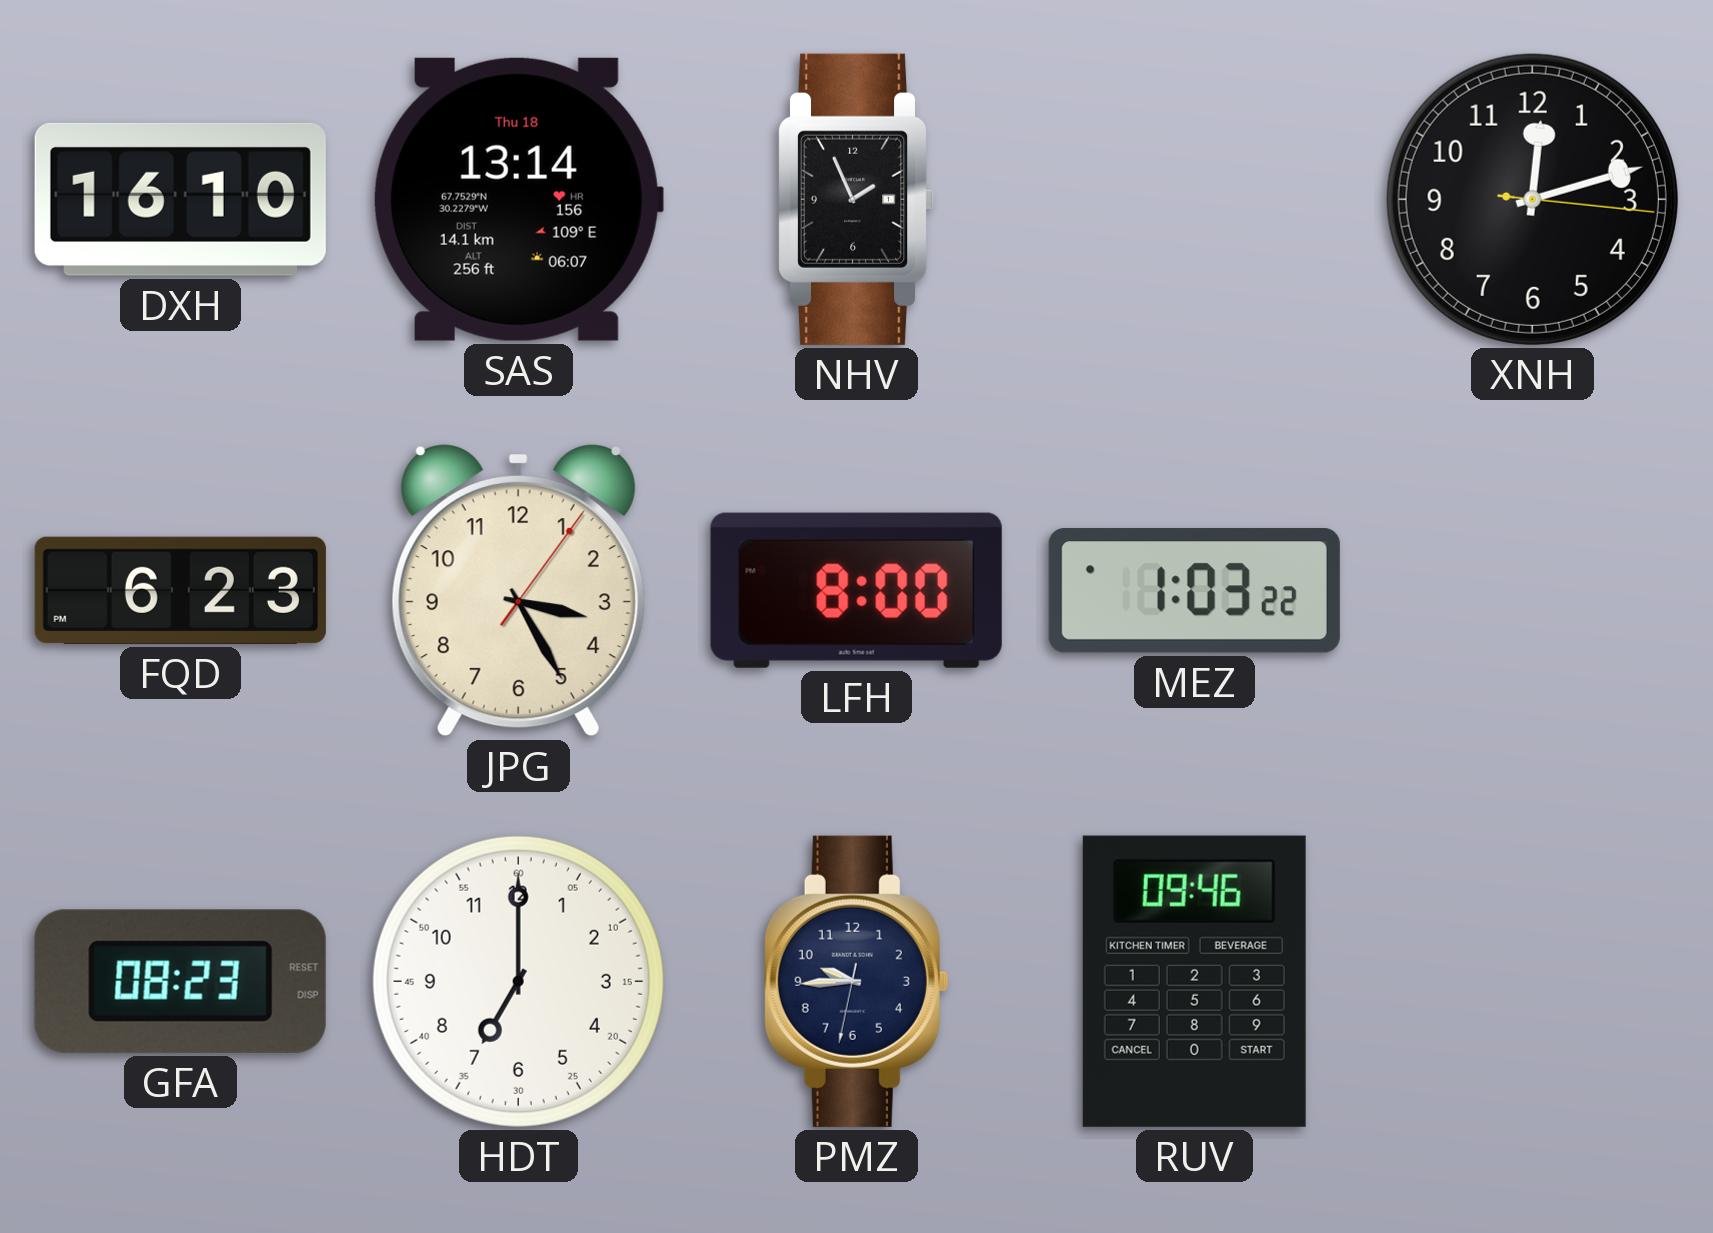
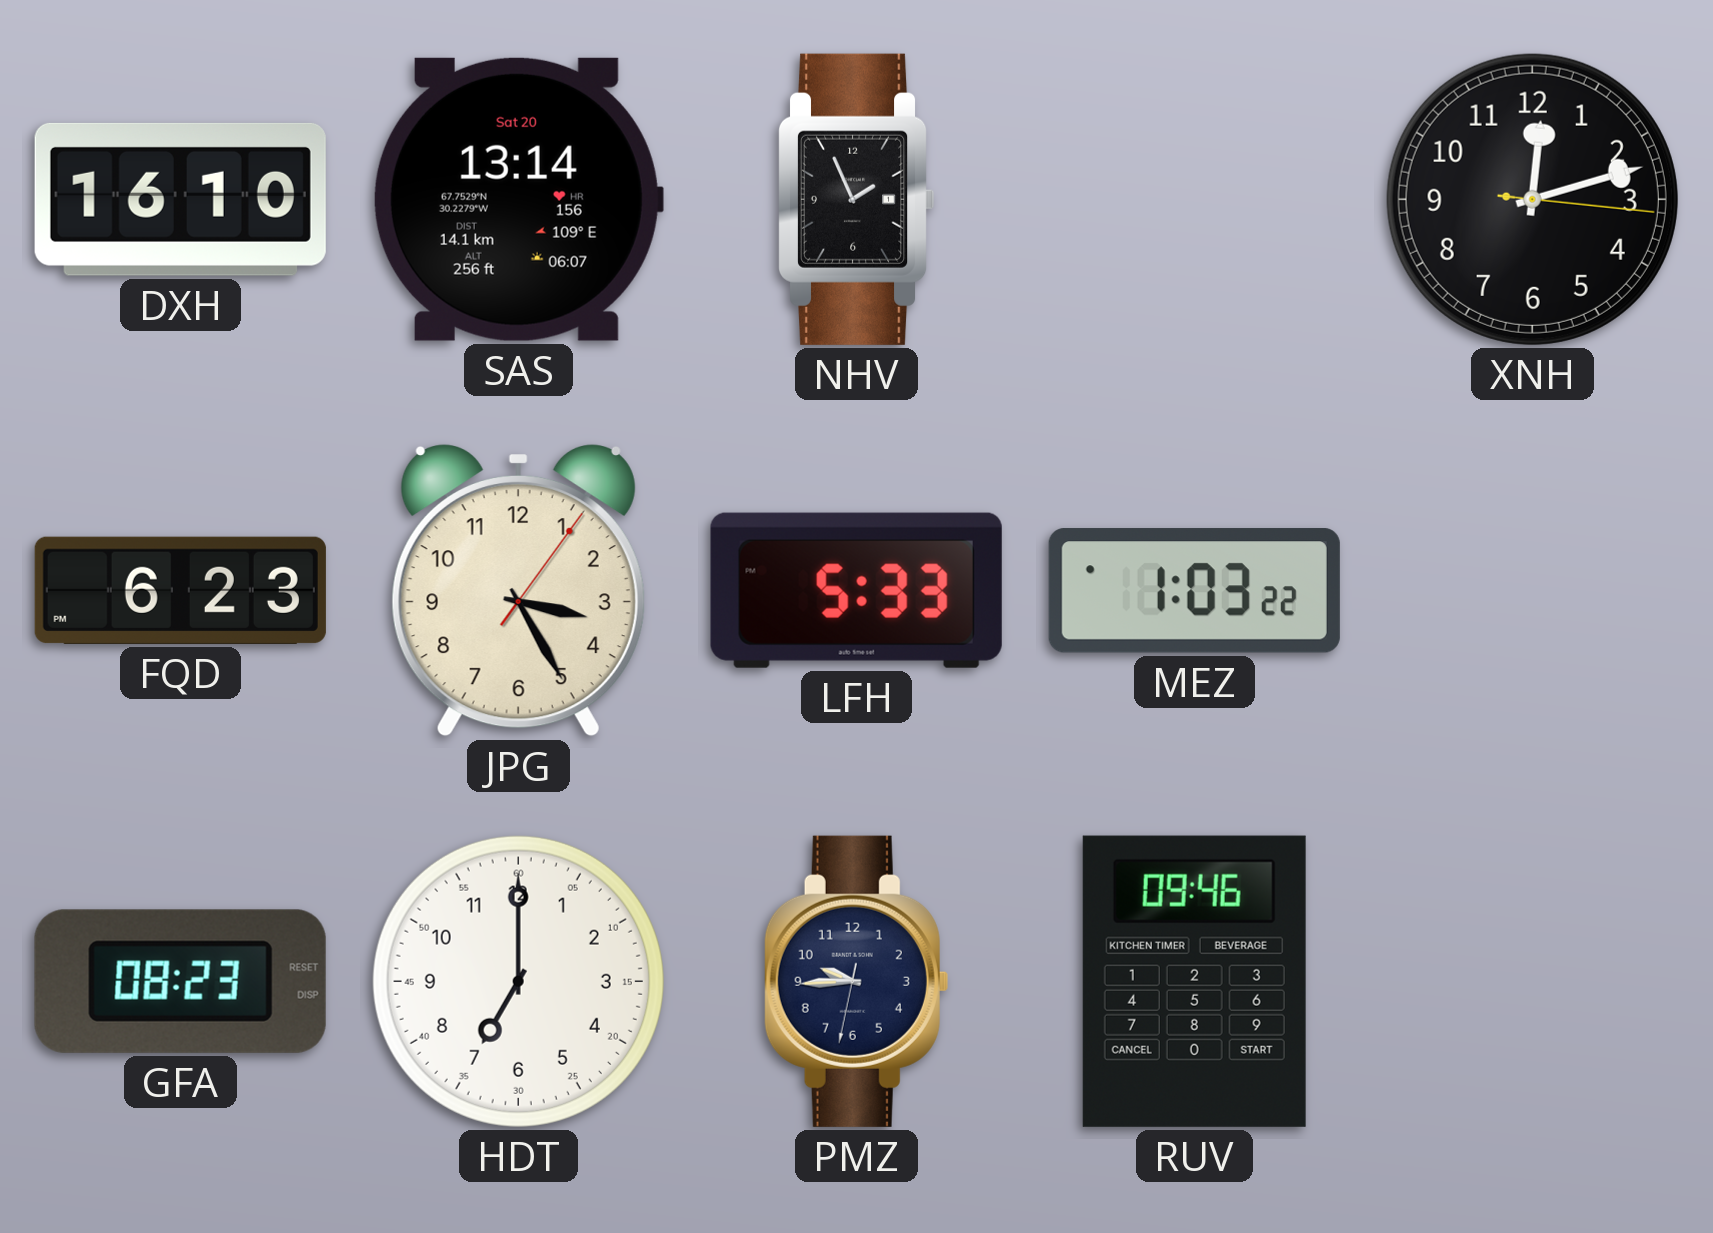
SAS date: Thu 18 -> Sat 20
LFH: 8:00 -> 5:33
